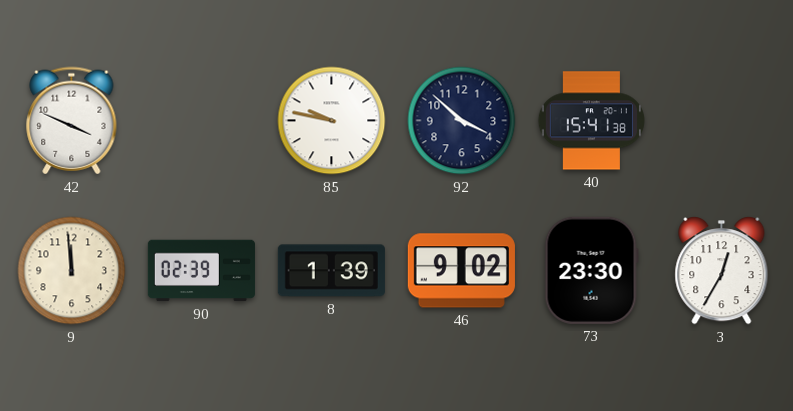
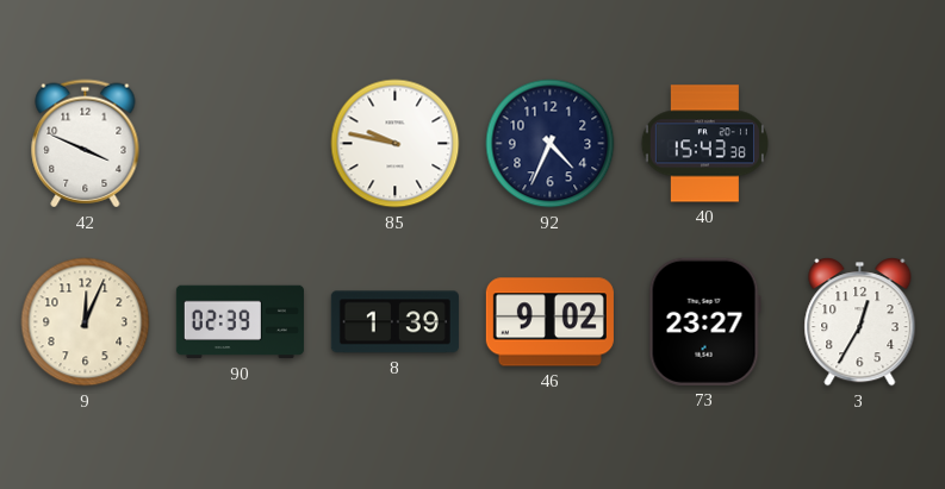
92: 3:52 -> 4:34
40: 15:41 -> 15:43
9: 11:59 -> 12:04
73: 23:30 -> 23:27
